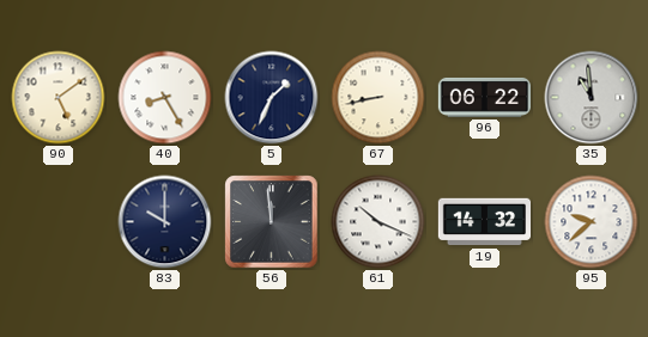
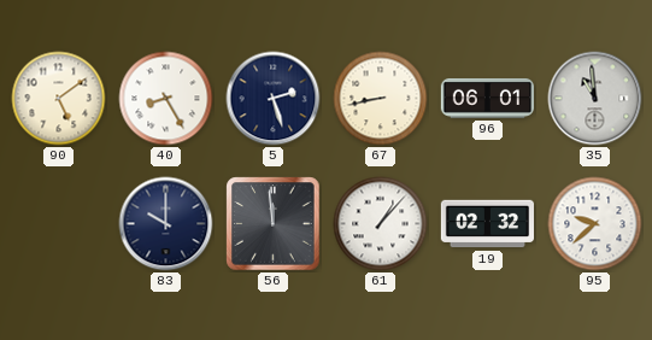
5: 1:34 -> 2:27
96: 06:22 -> 06:01
61: 10:19 -> 1:07
19: 14:32 -> 02:32
